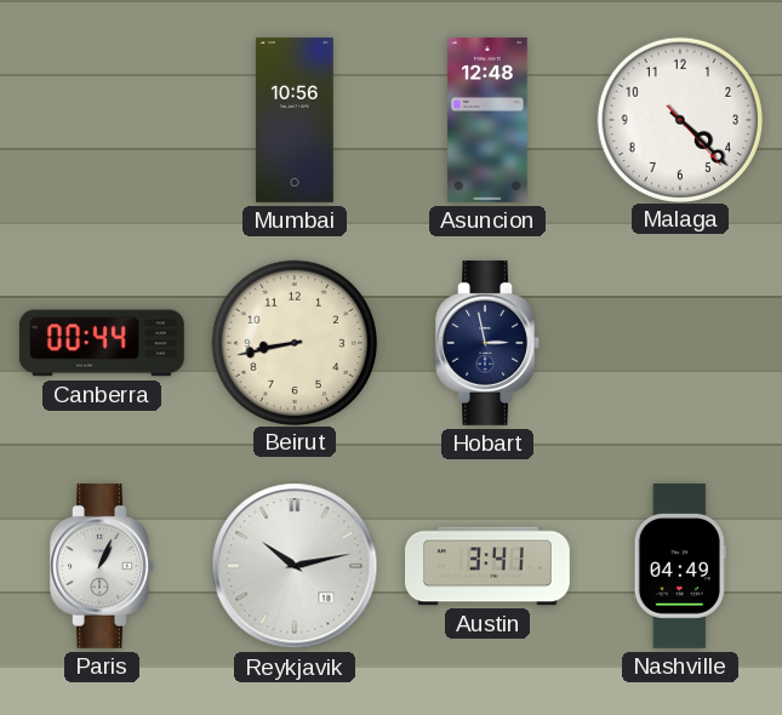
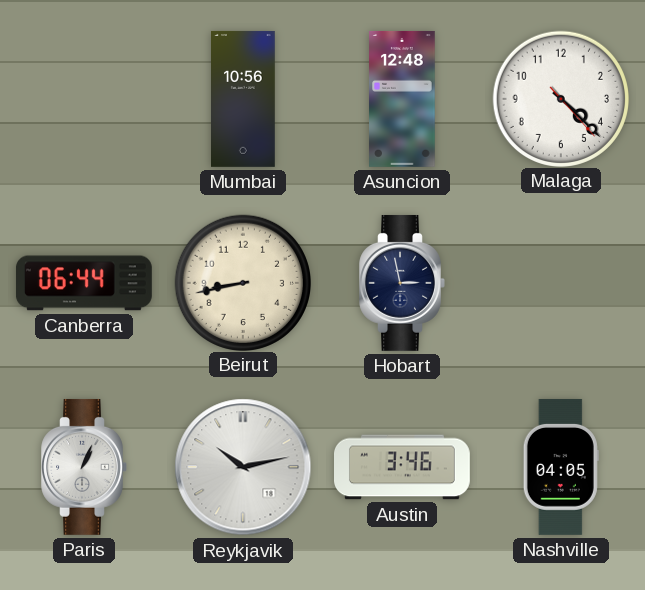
Canberra: 00:44 -> 06:44
Austin: 3:41 -> 3:46
Nashville: 04:49 -> 04:05
